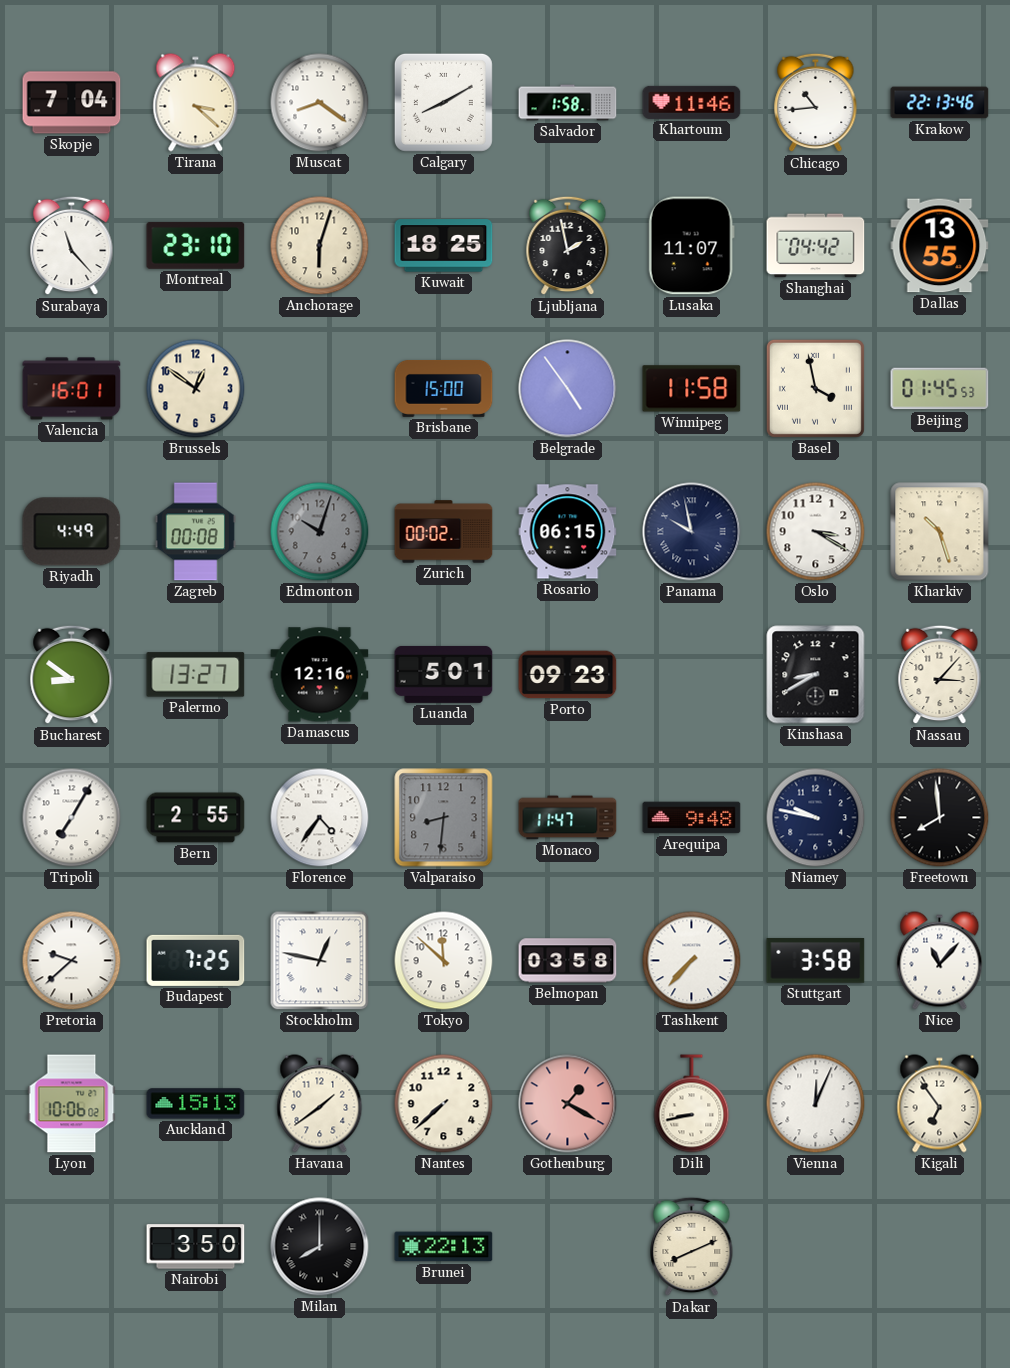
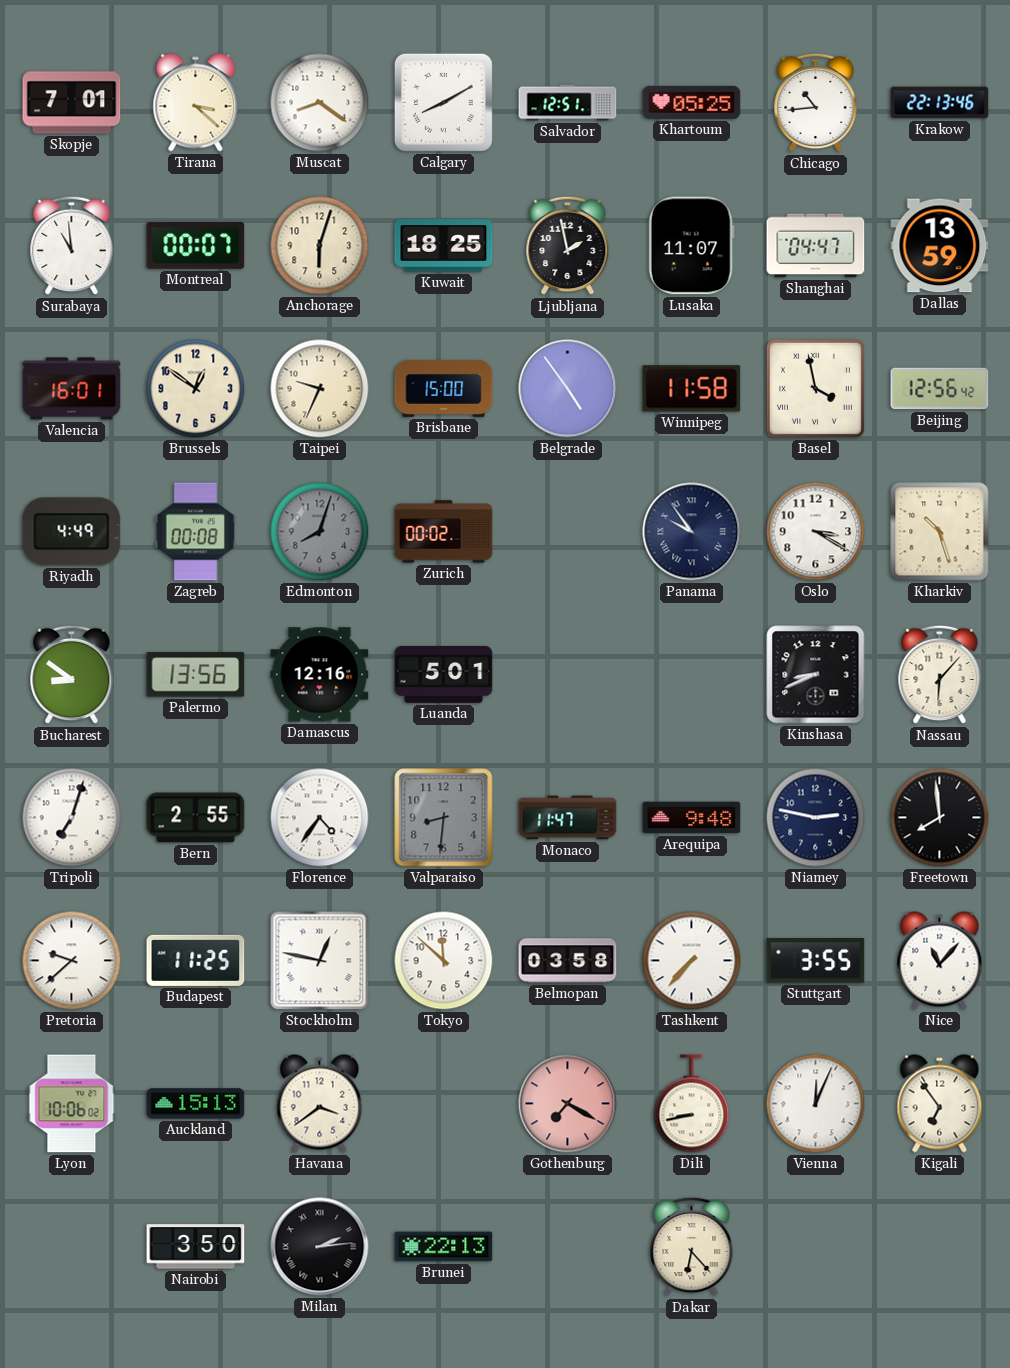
Skopje: 7:04 -> 7:01
Salvador: 1:58 -> 12:51
Khartoum: 11:46 -> 05:25
Surabaya: 11:23 -> 10:59
Montreal: 23:10 -> 00:07
Shanghai: 04:42 -> 04:47
Dallas: 13:55 -> 13:59
Taipei: none -> 9:34
Beijing: 01:45 -> 12:56
Edmonton: 10:03 -> 8:03
Rosario: 06:15 -> none
Panama: 9:58 -> 9:54
Palermo: 13:27 -> 13:56
Porto: 09:23 -> none
Kinshasa: 8:40 -> 8:41
Nassau: 3:07 -> 6:07
Tripoli: 7:05 -> 7:03
Niamey: 9:47 -> 2:47
Budapest: 7:25 -> 11:25
Stuttgart: 3:58 -> 3:55
Havana: 1:39 -> 3:39
Nantes: 7:38 -> none
Gothenburg: 1:20 -> 7:20
Milan: 8:00 -> 2:14
Dakar: 8:11 -> 6:23
